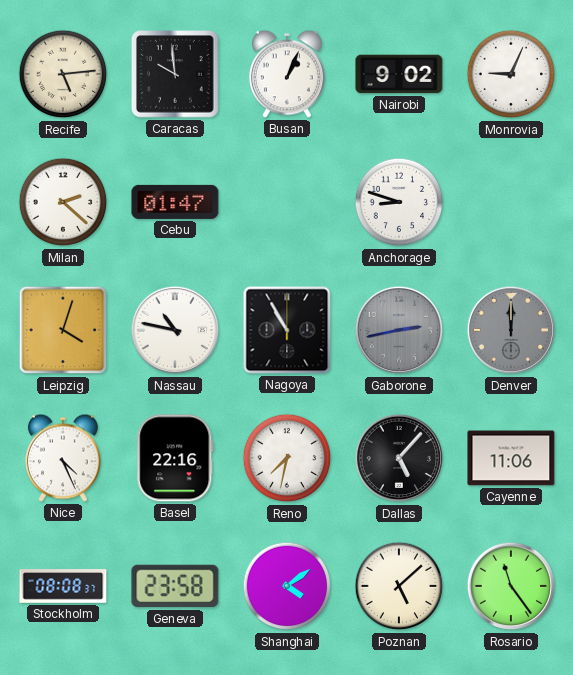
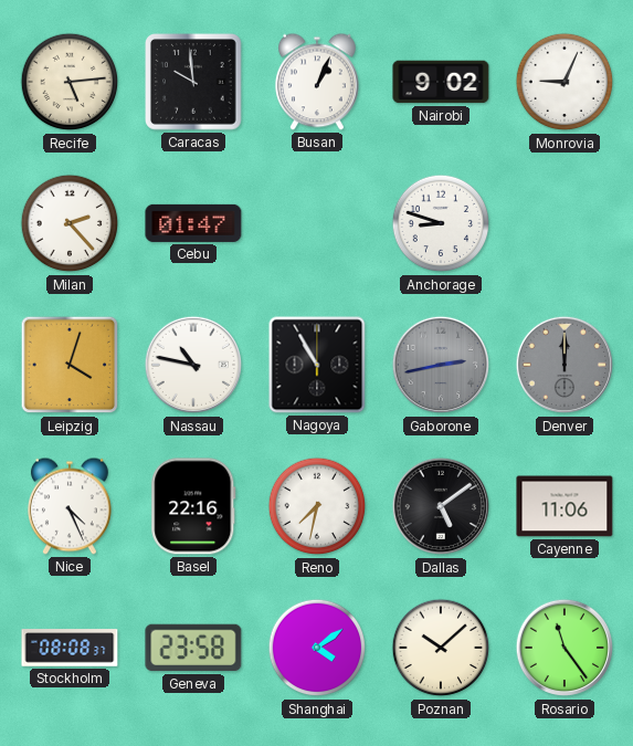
Milan: 2:22 -> 2:23
Dallas: 5:07 -> 5:09
Poznan: 5:08 -> 10:08
